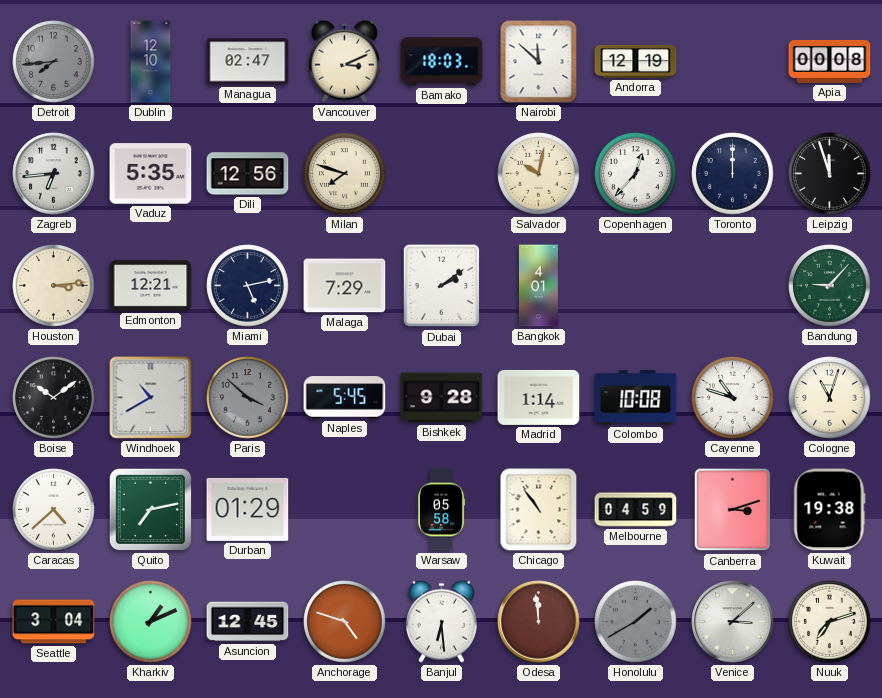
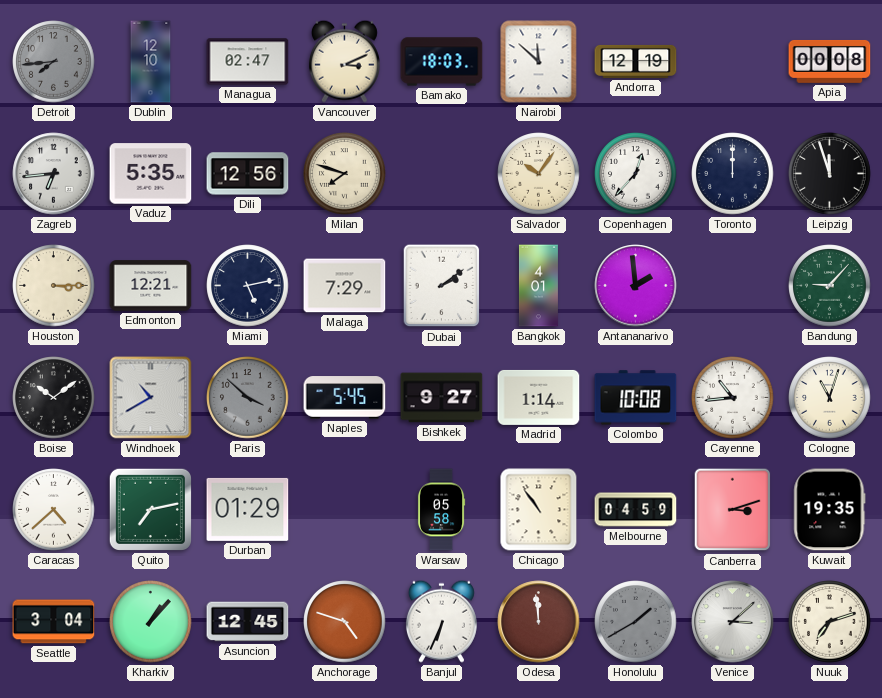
Salvador: 10:02 -> 10:06
Houston: 3:14 -> 3:15
Antananarivo: none -> 1:59
Bishkek: 9:28 -> 9:27
Cayenne: 10:48 -> 10:44
Kuwait: 19:38 -> 19:35
Kharkiv: 1:11 -> 1:07
Banjul: 6:29 -> 6:34
